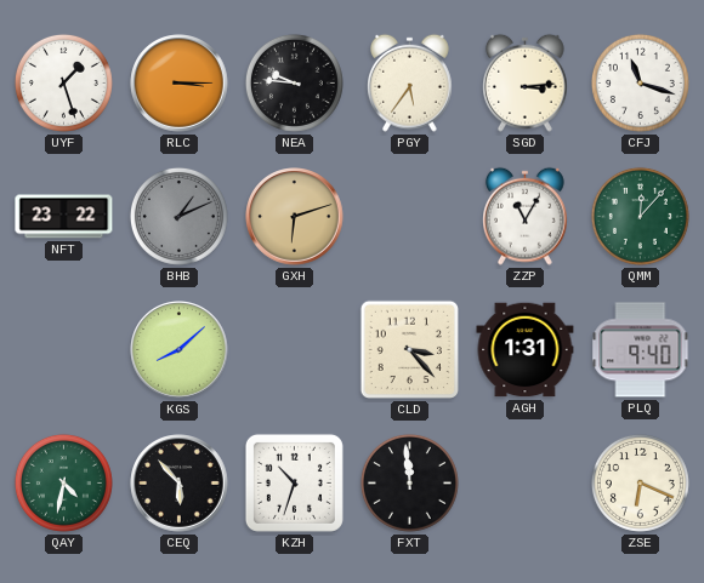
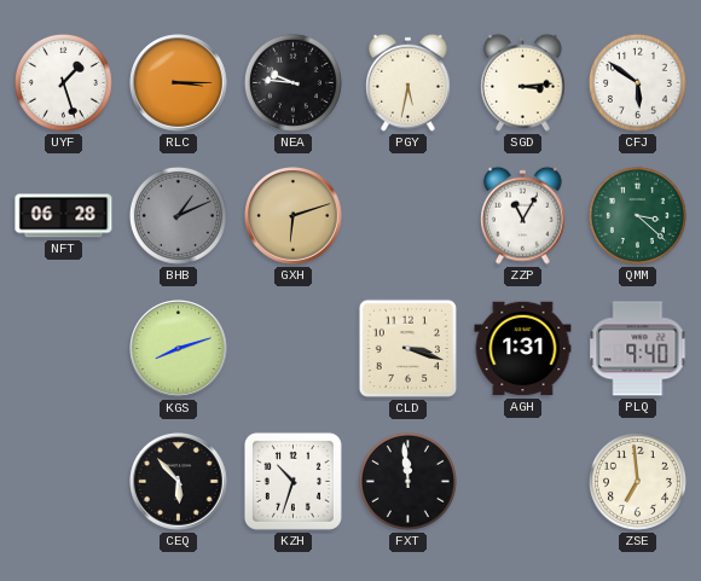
PGY: 5:36 -> 5:32
CFJ: 11:18 -> 5:51
NFT: 23:22 -> 06:28
QMM: 12:07 -> 3:22
KGS: 8:08 -> 8:12
CLD: 3:23 -> 3:18
QAY: 4:32 -> none
ZSE: 6:19 -> 6:59
